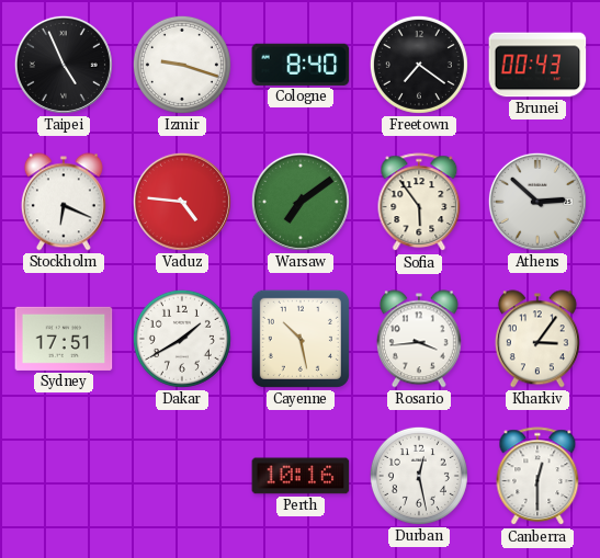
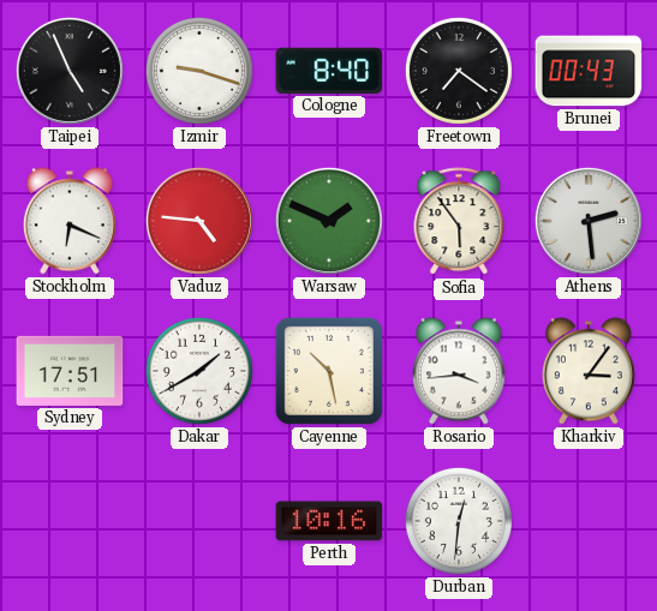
Warsaw: 7:09 -> 1:49
Athens: 2:52 -> 2:29
Durban: 12:28 -> 12:31
Canberra: 12:30 -> none
